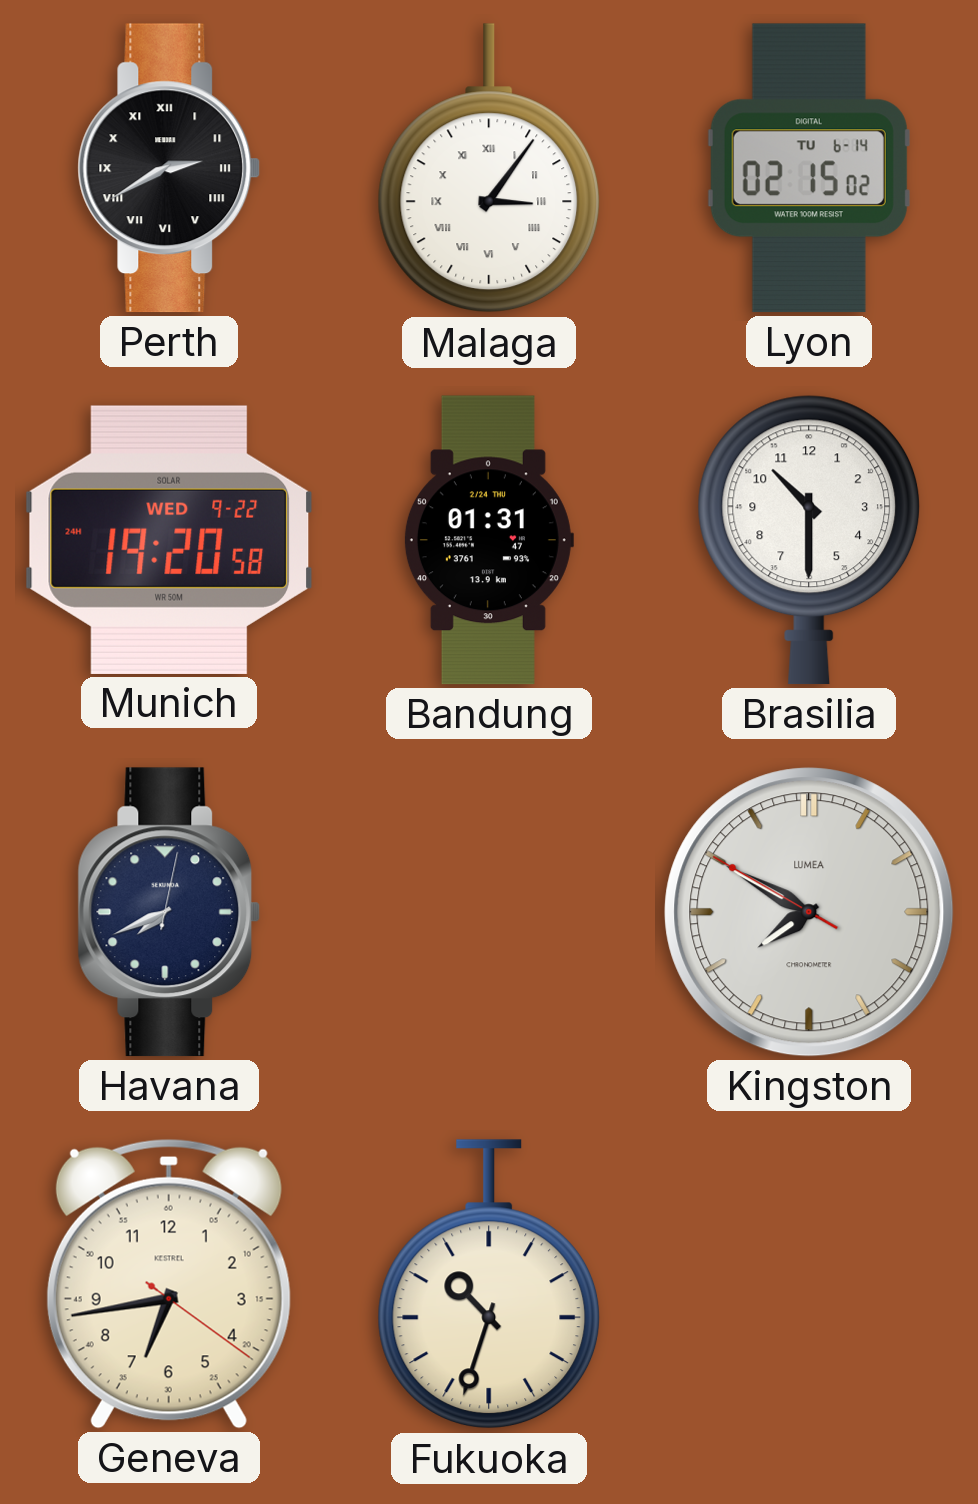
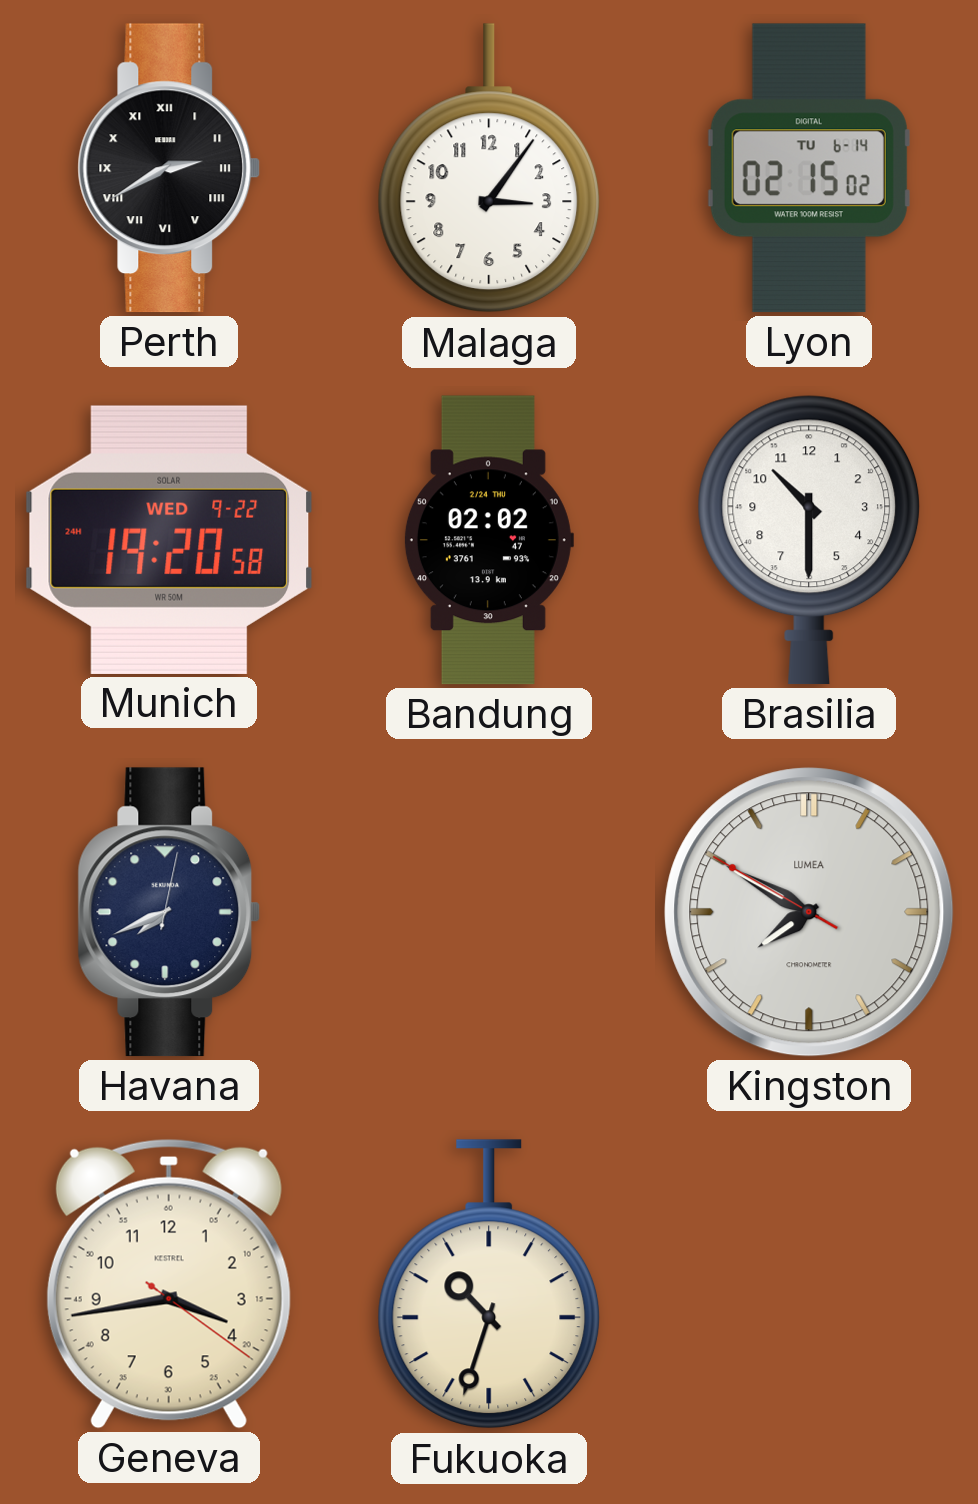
Malaga numerals: Roman -> Arabic
Bandung: 01:31 -> 02:02
Geneva: 6:43 -> 3:43
